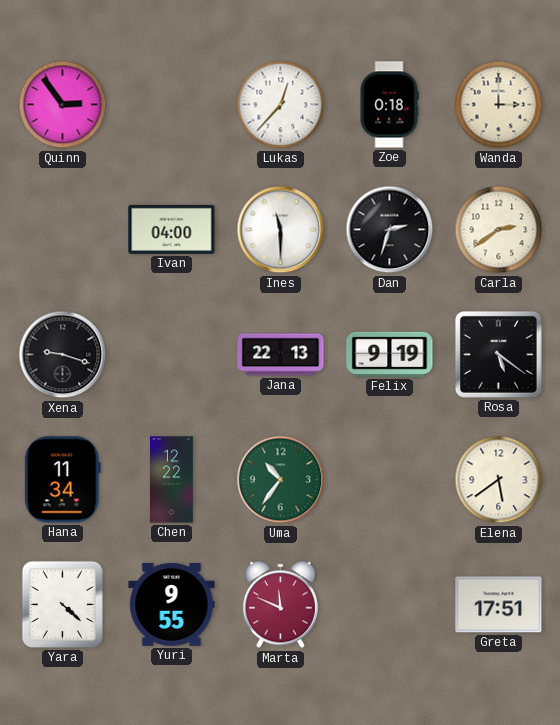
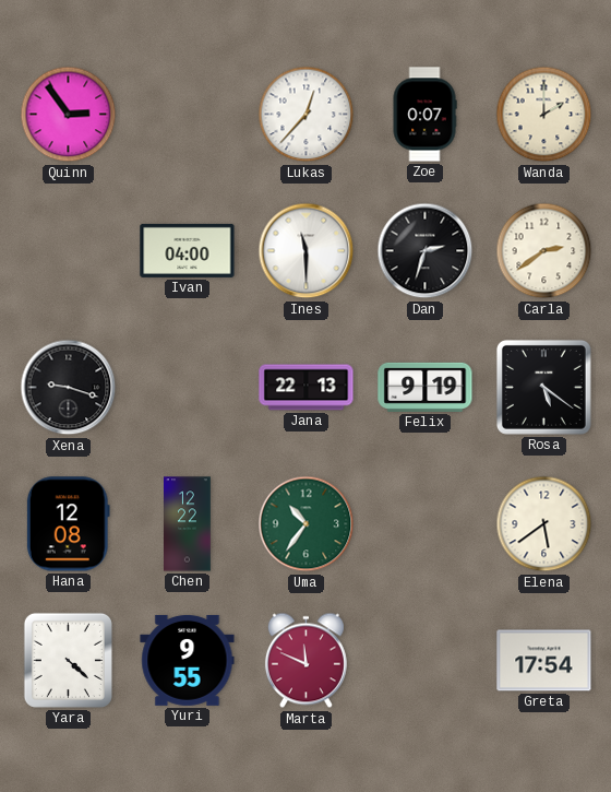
Zoe: 0:18 -> 0:07
Wanda: 3:00 -> 2:00
Hana: 11:34 -> 12:08
Greta: 17:51 -> 17:54
